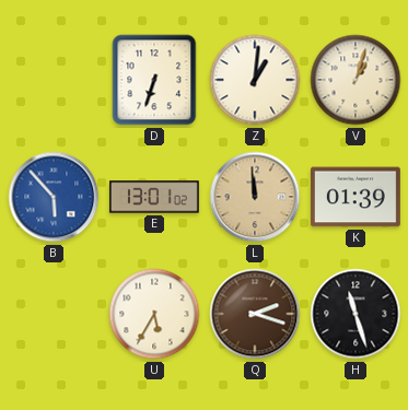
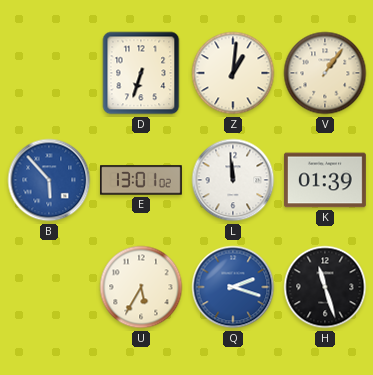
V: 1:03 -> 1:06
L dial: champagne -> white
Q dial: brown -> blue
